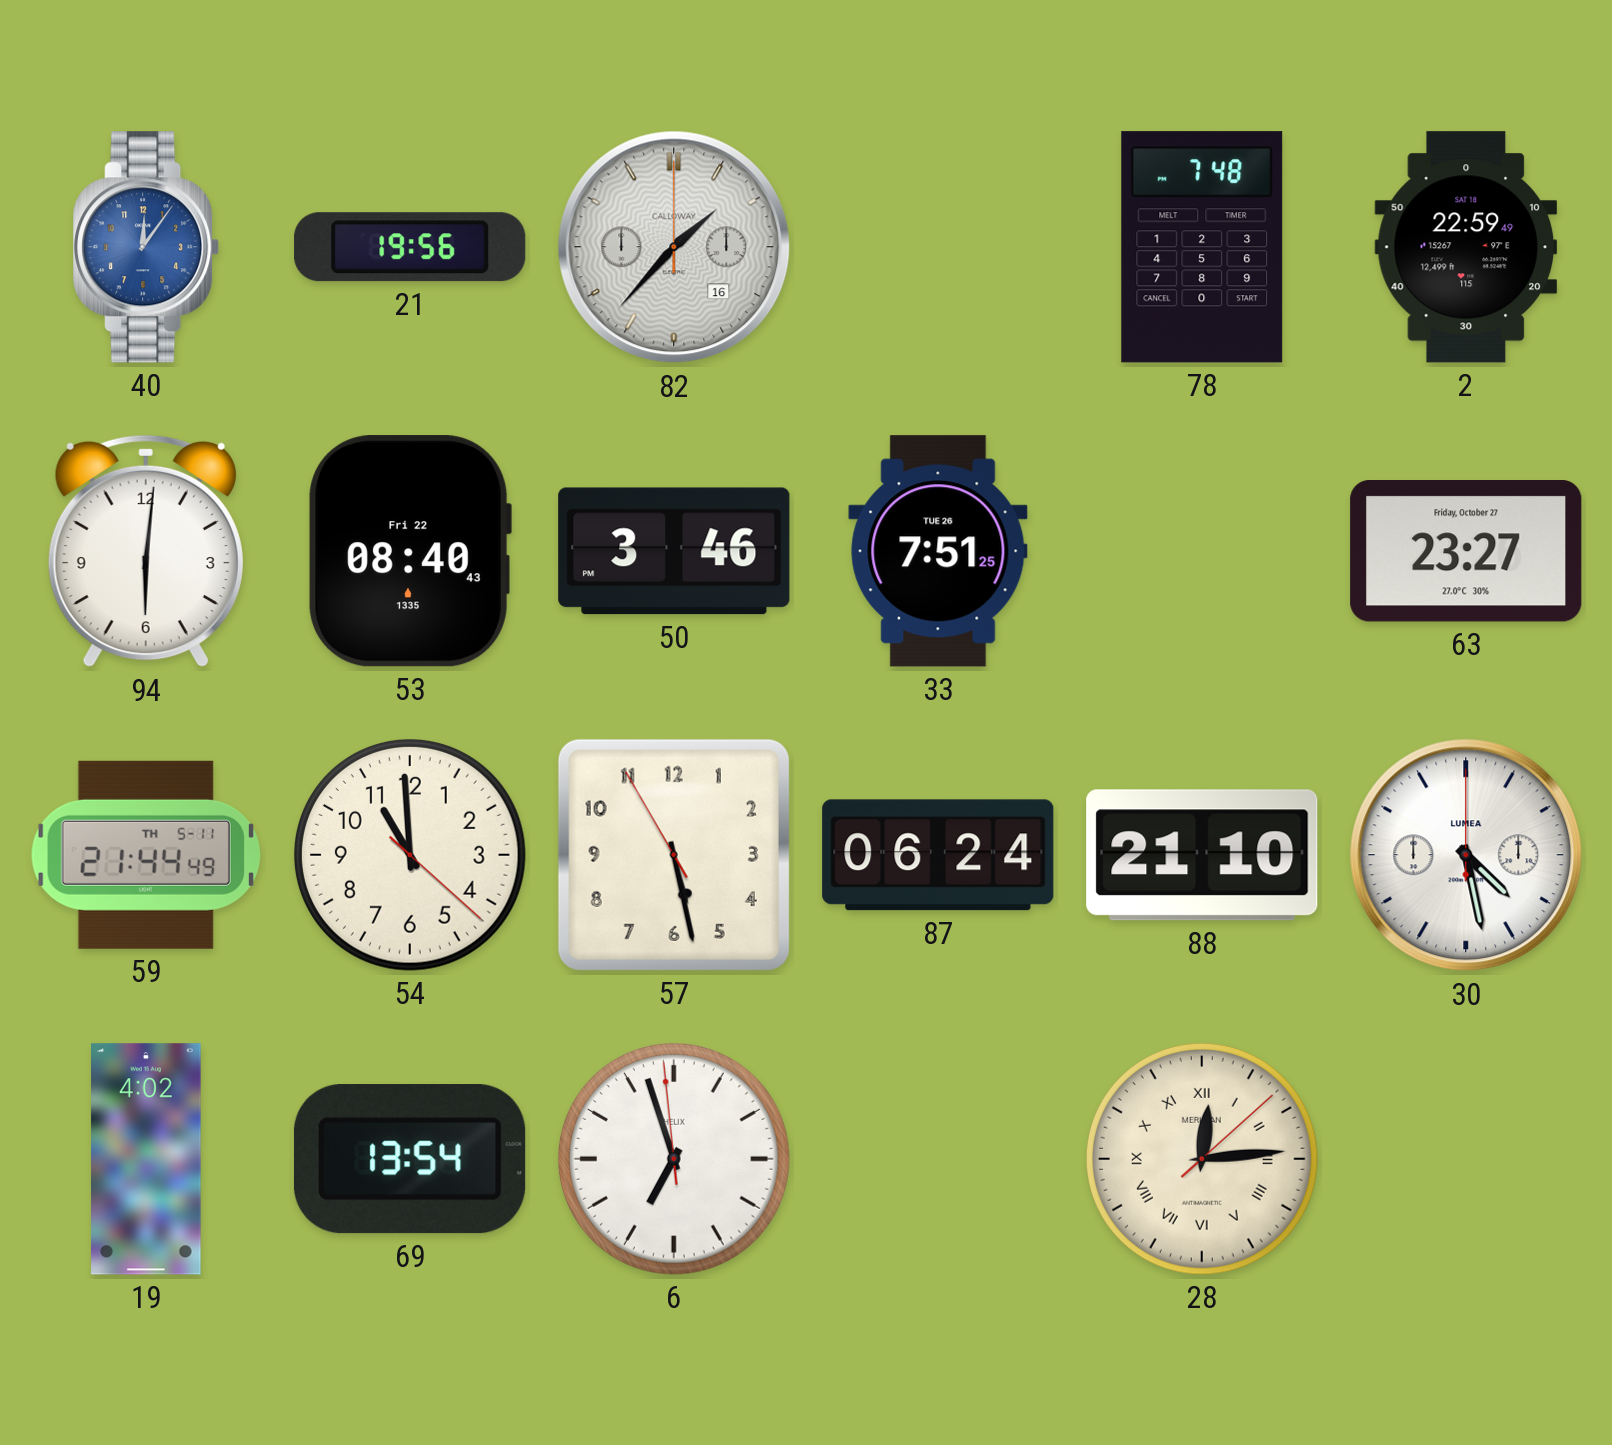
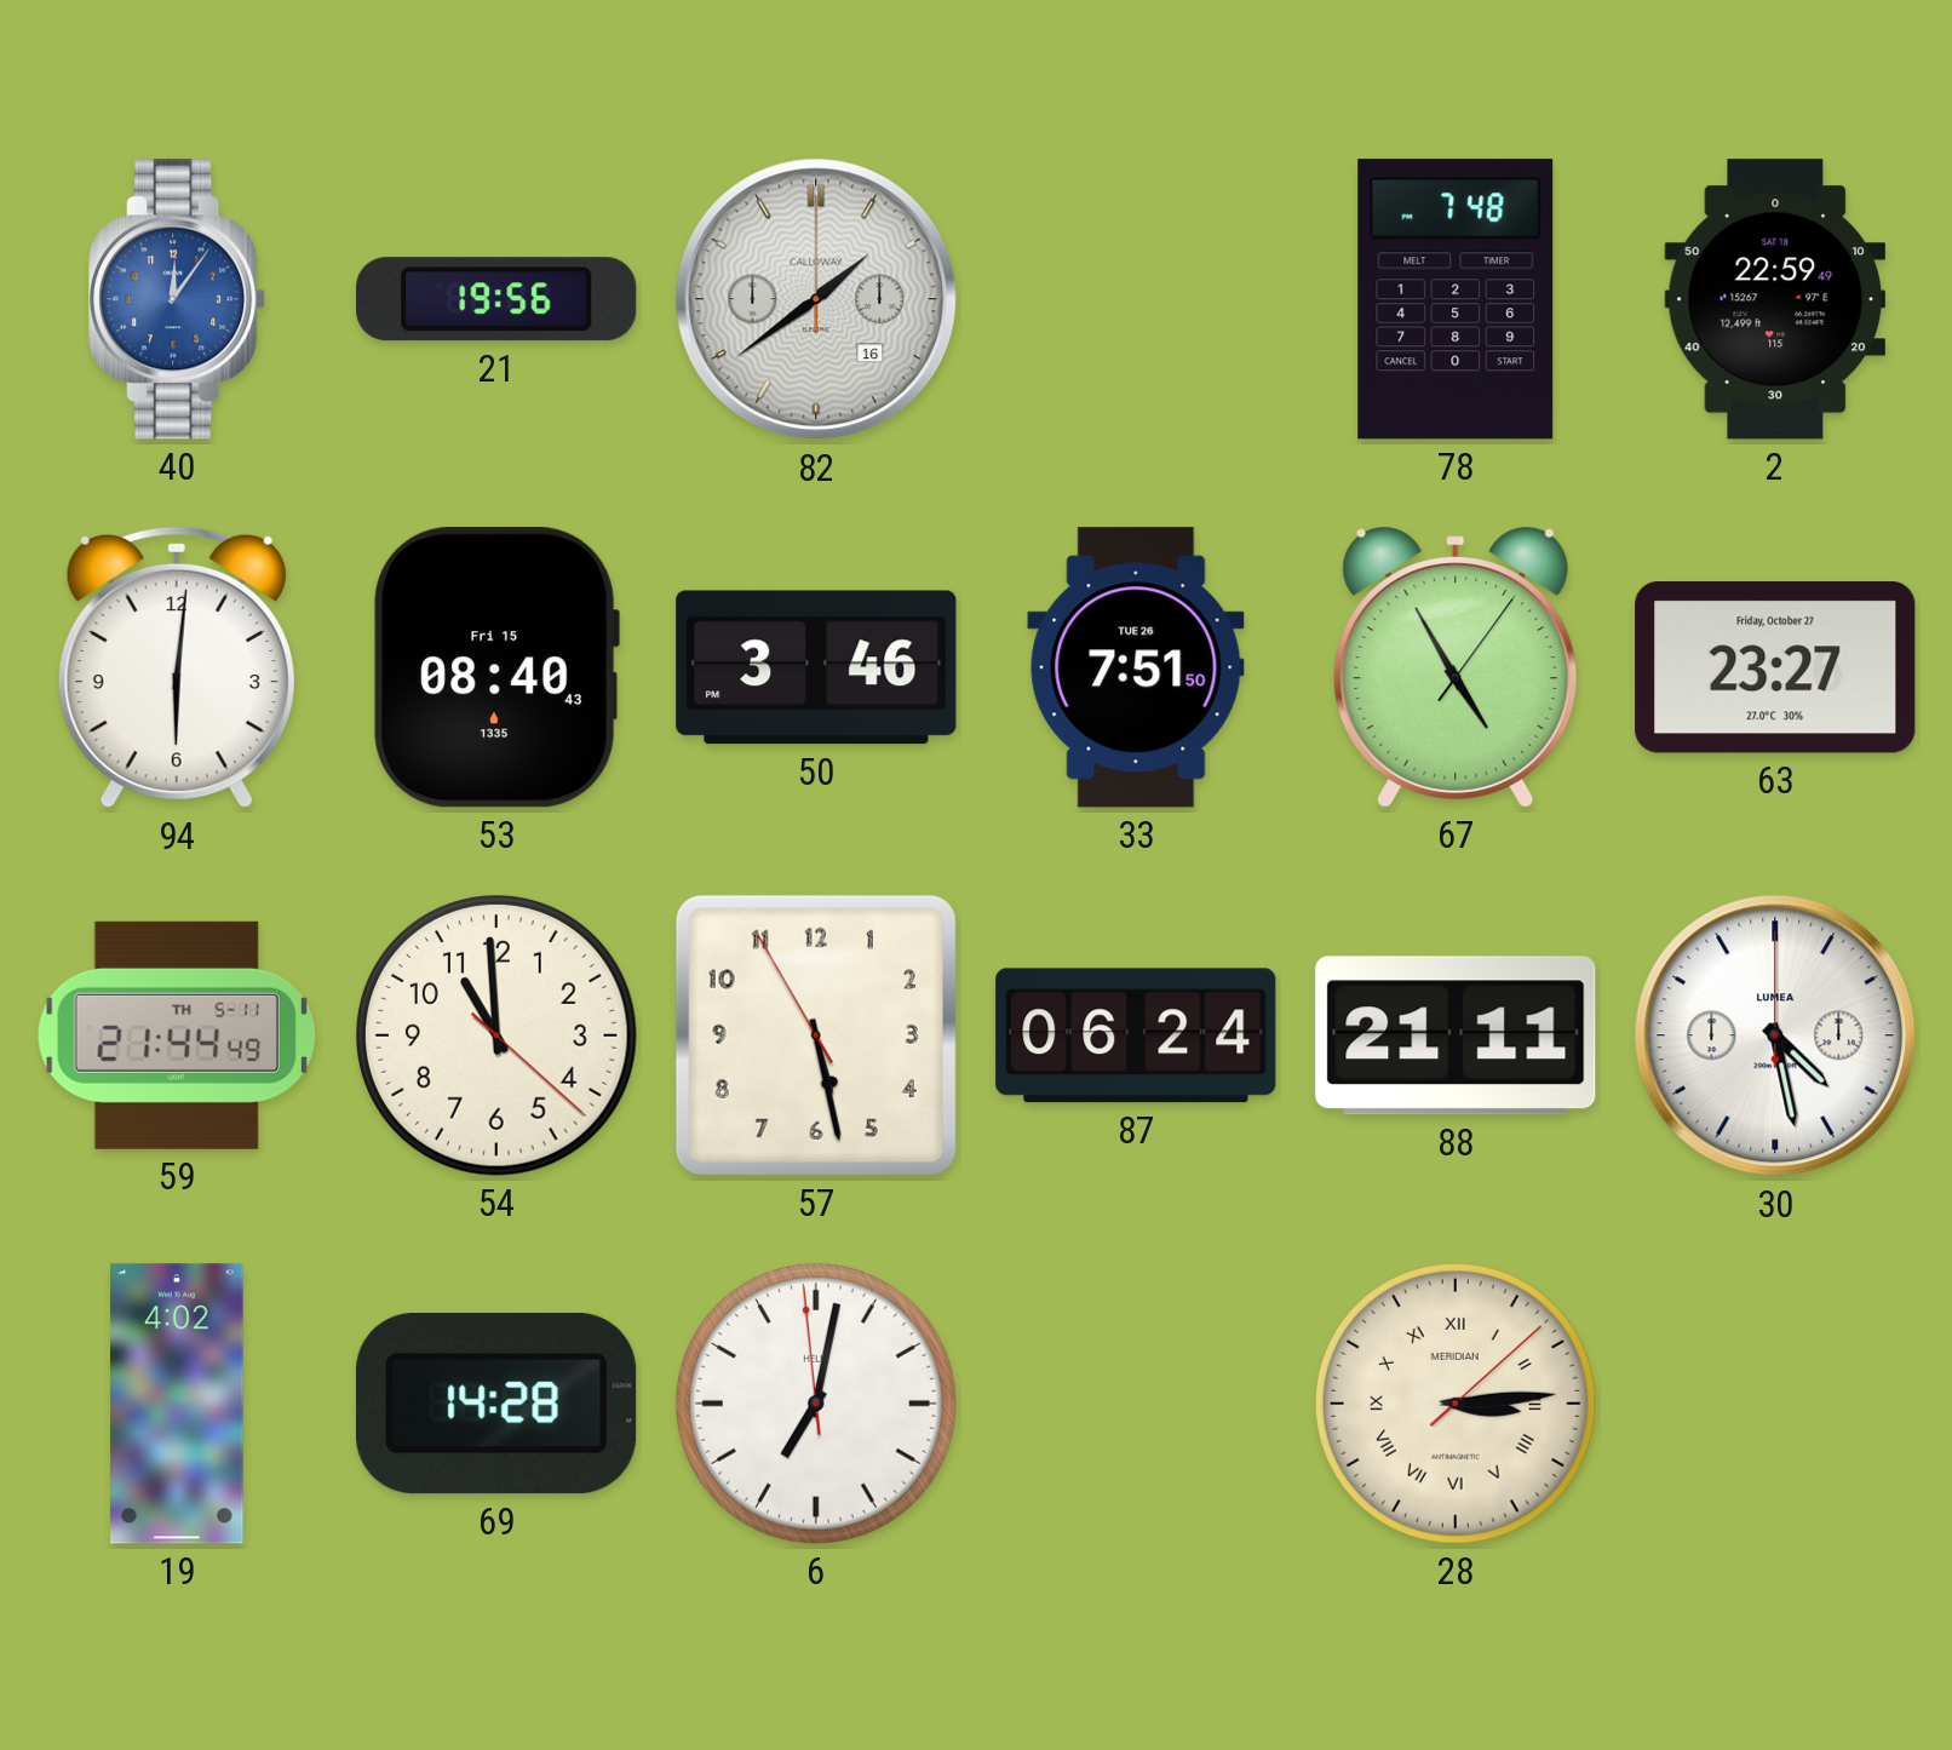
82: 1:37 -> 1:39
53 date: Fri 22 -> Fri 15
33: 7:51:25 -> 7:51:50
67: none -> 4:55
88: 21:10 -> 21:11
69: 13:54 -> 14:28
6: 6:56 -> 7:01
28: 12:14 -> 3:14
